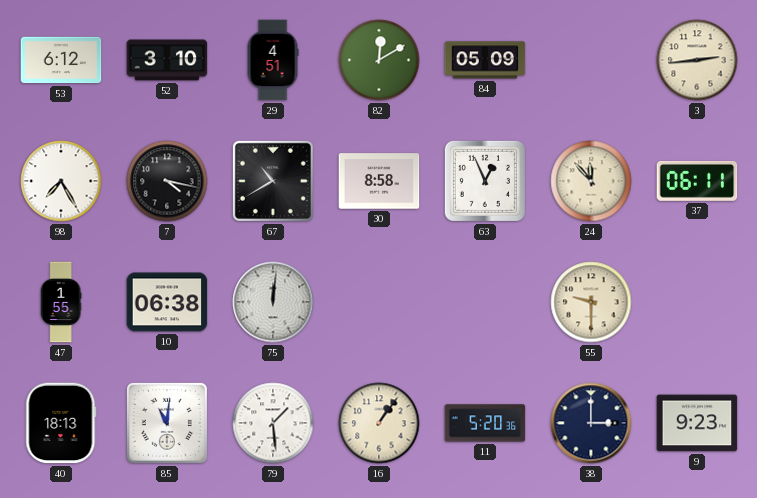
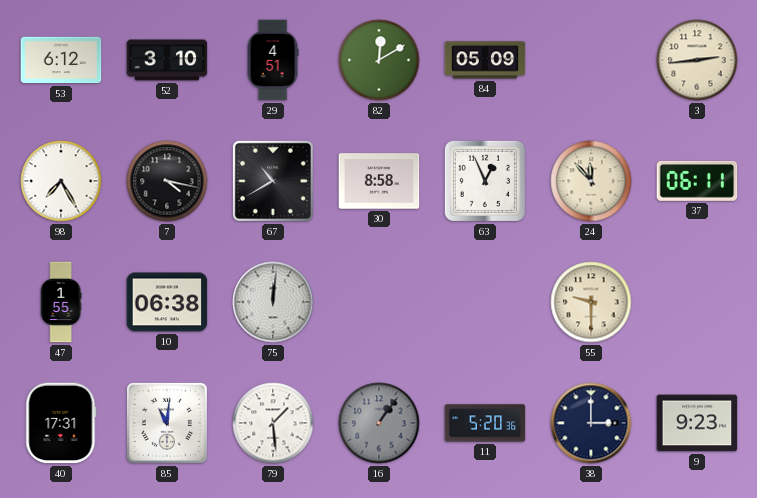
40: 18:13 -> 17:31
16 dial: cream -> grey
